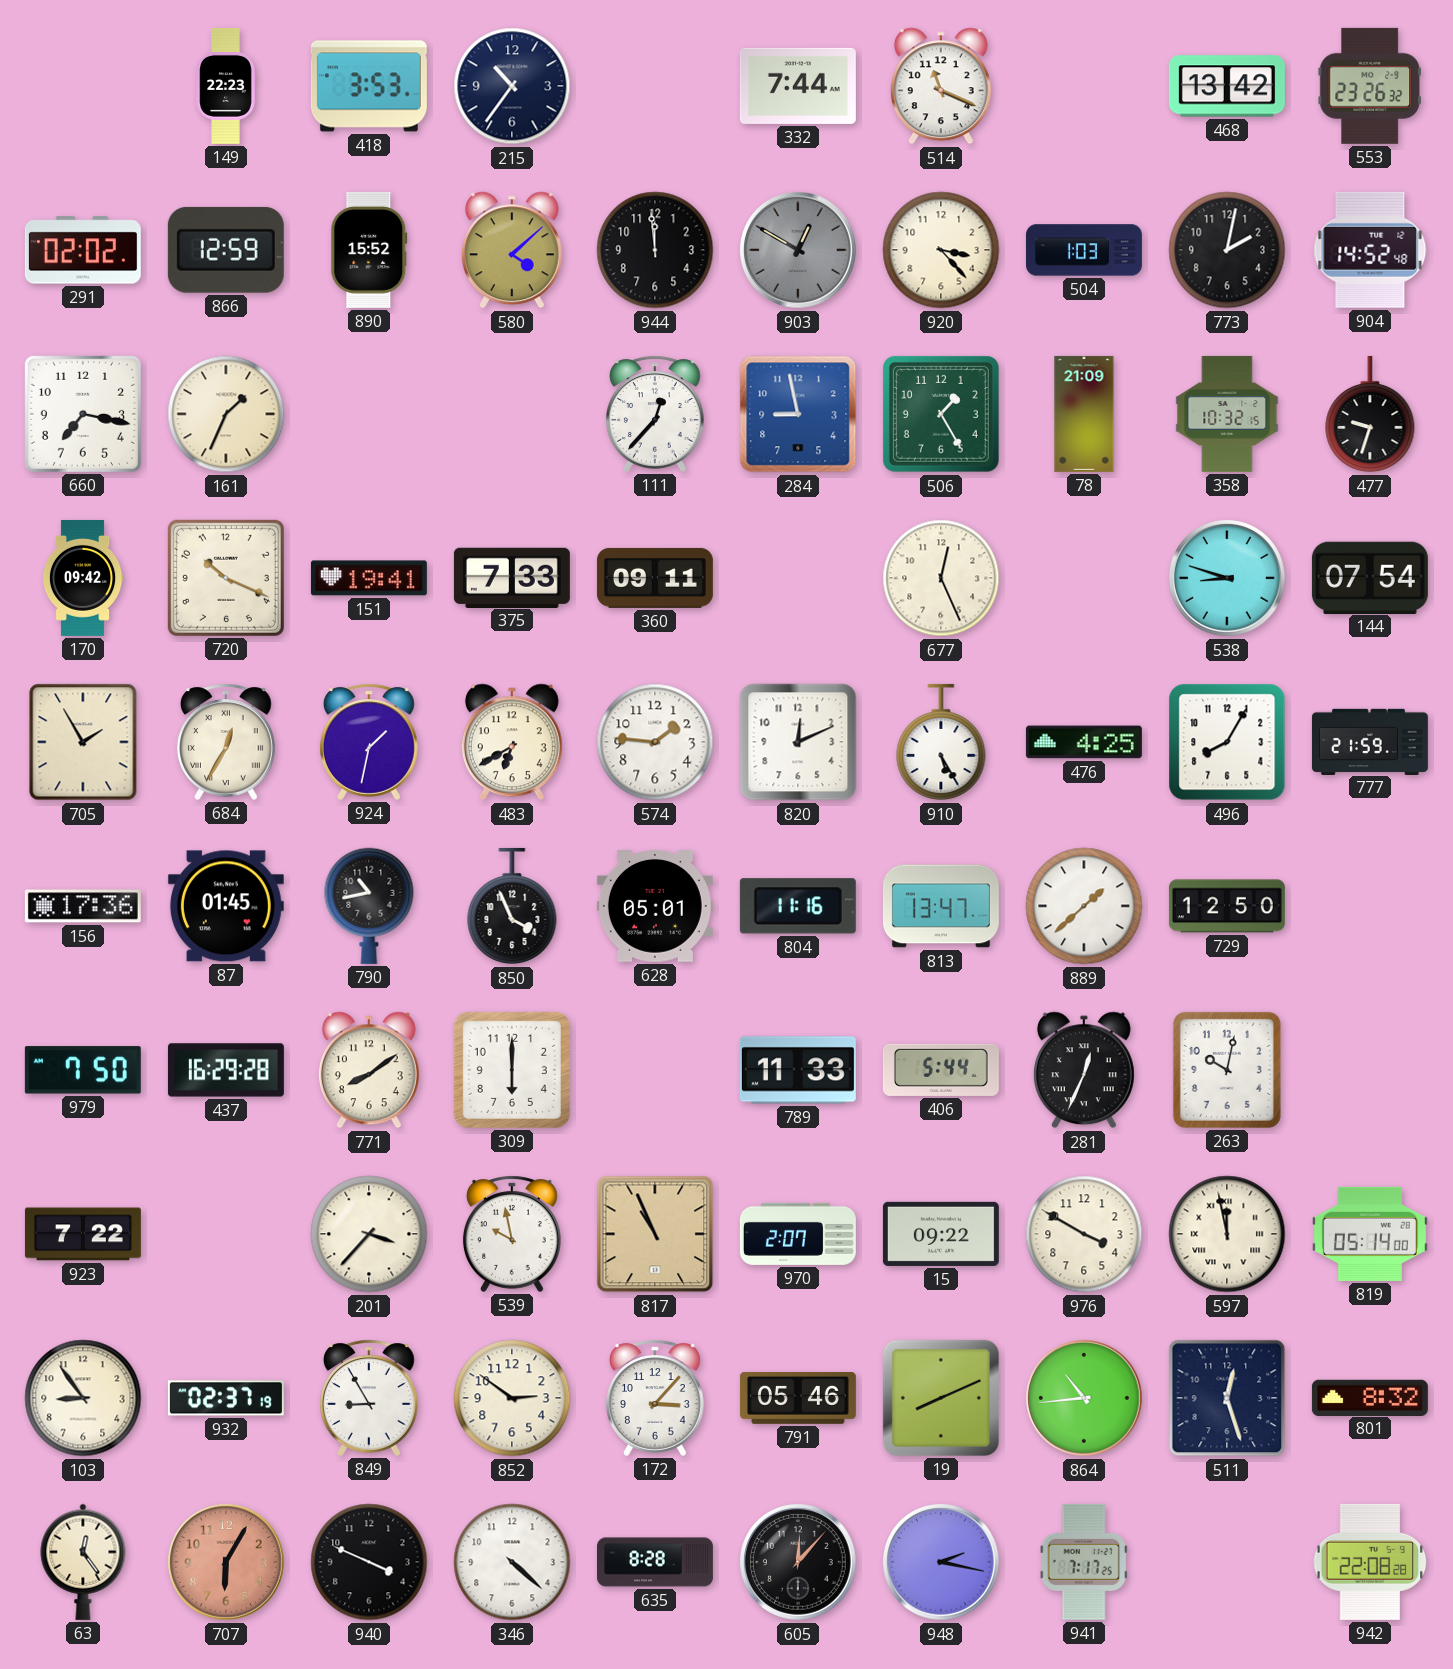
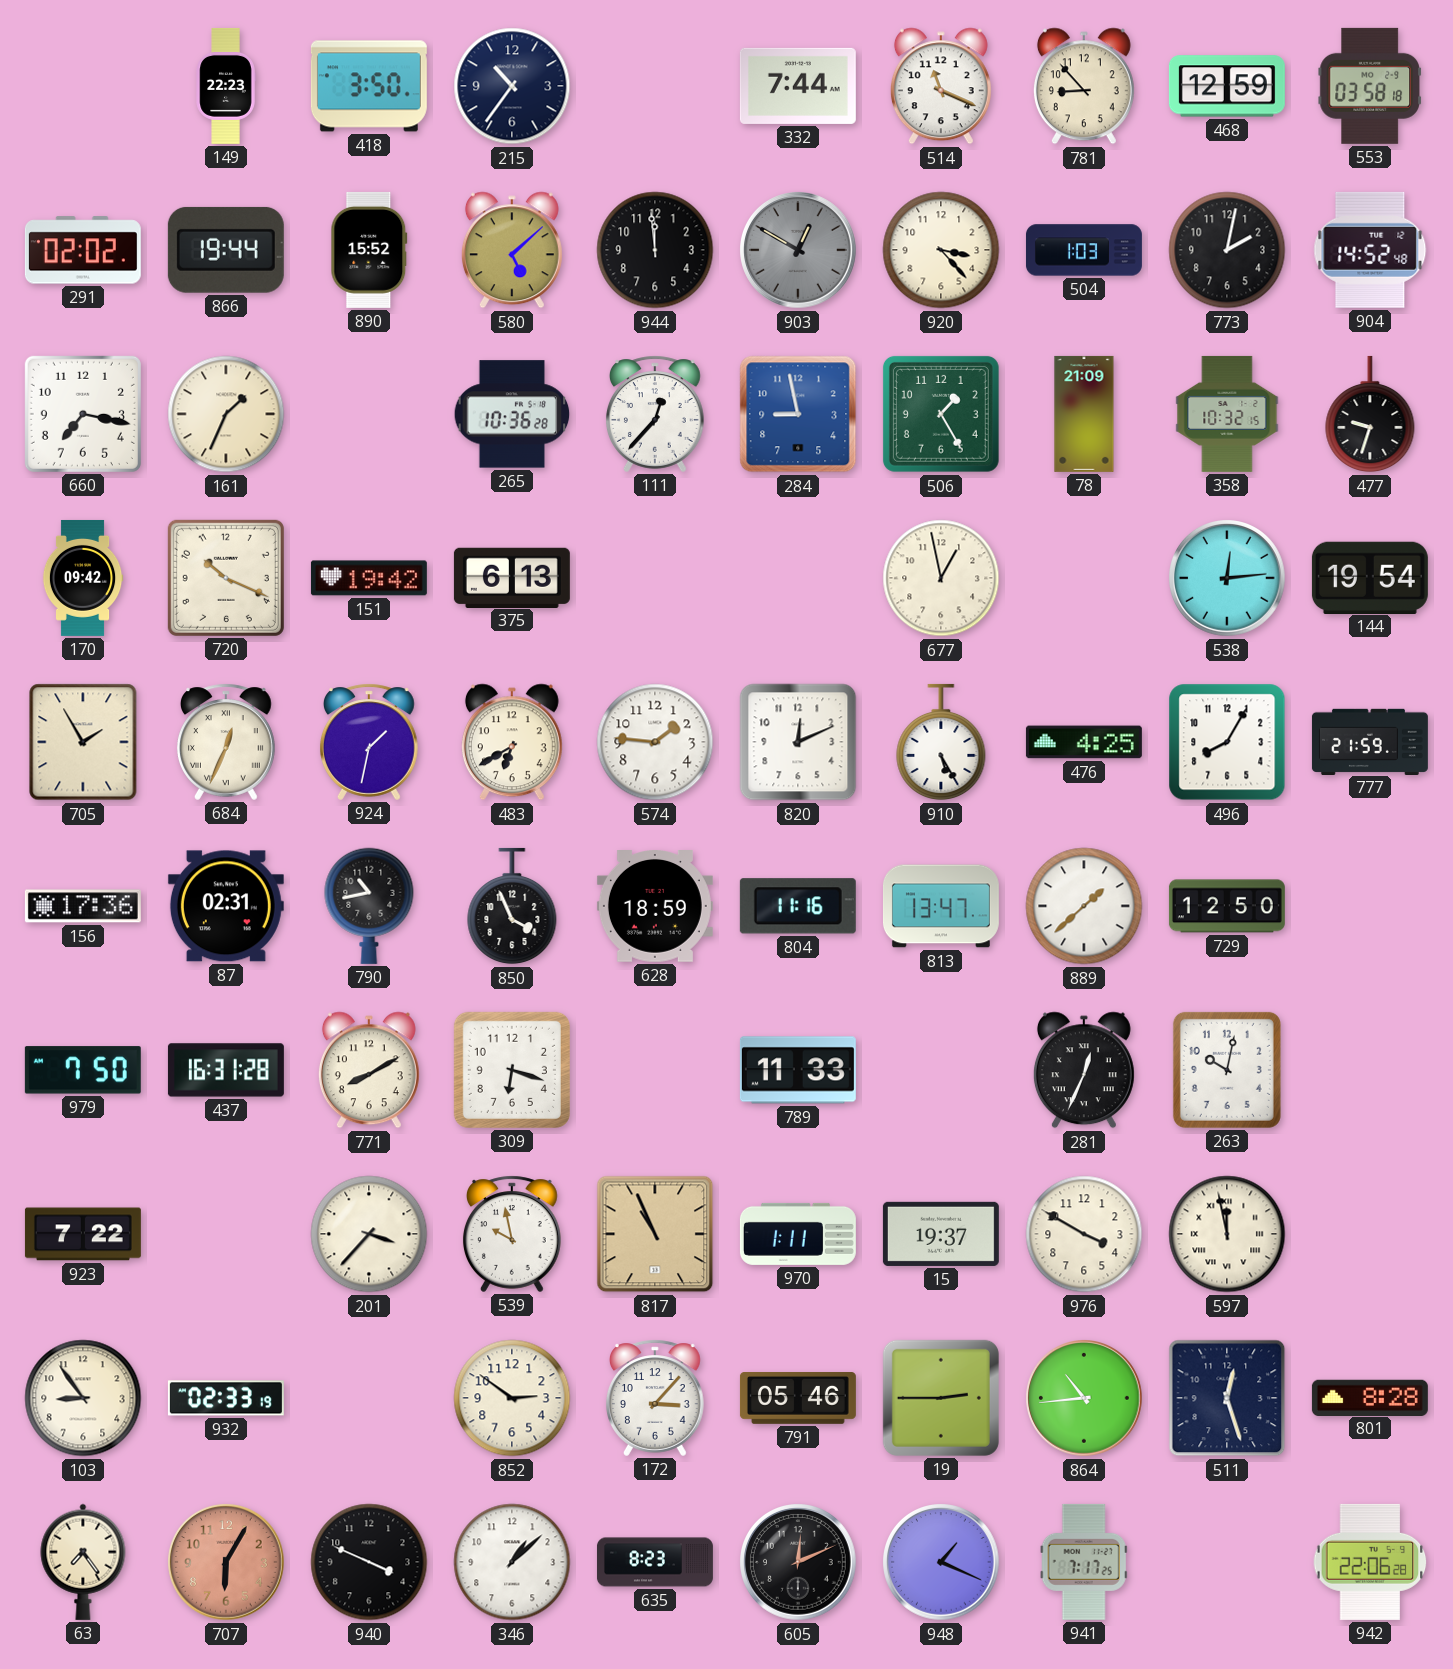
418: 3:53 -> 3:50
781: none -> 8:53
468: 13:42 -> 12:59
553: 23:26 -> 03:58
866: 12:59 -> 19:44
580: 4:08 -> 5:08
265: none -> 10:36
151: 19:41 -> 19:42
375: 7:33 -> 6:13
360: 09:11 -> none
677: 12:26 -> 12:58
538: 8:48 -> 12:14
144: 07:54 -> 19:54
684: 12:35 -> 12:34
87: 01:45 -> 02:31
628: 05:01 -> 18:59
437: 16:29 -> 16:31
771: 8:09 -> 8:10
309: 6:00 -> 6:18
406: 5:44 -> none
970: 2:07 -> 1:11
15: 09:22 -> 19:37
819: 05:14 -> none
932: 02:37 -> 02:33
849: 8:55 -> none
19: 8:11 -> 2:45
801: 8:32 -> 8:28
63: 12:24 -> 7:24
346: 4:22 -> 1:08
635: 8:28 -> 8:23
605: 12:07 -> 12:11
948: 2:17 -> 1:19
942: 22:08 -> 22:06
